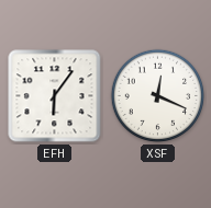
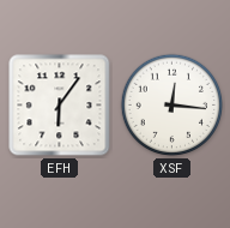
XSF: 12:19 -> 12:16
